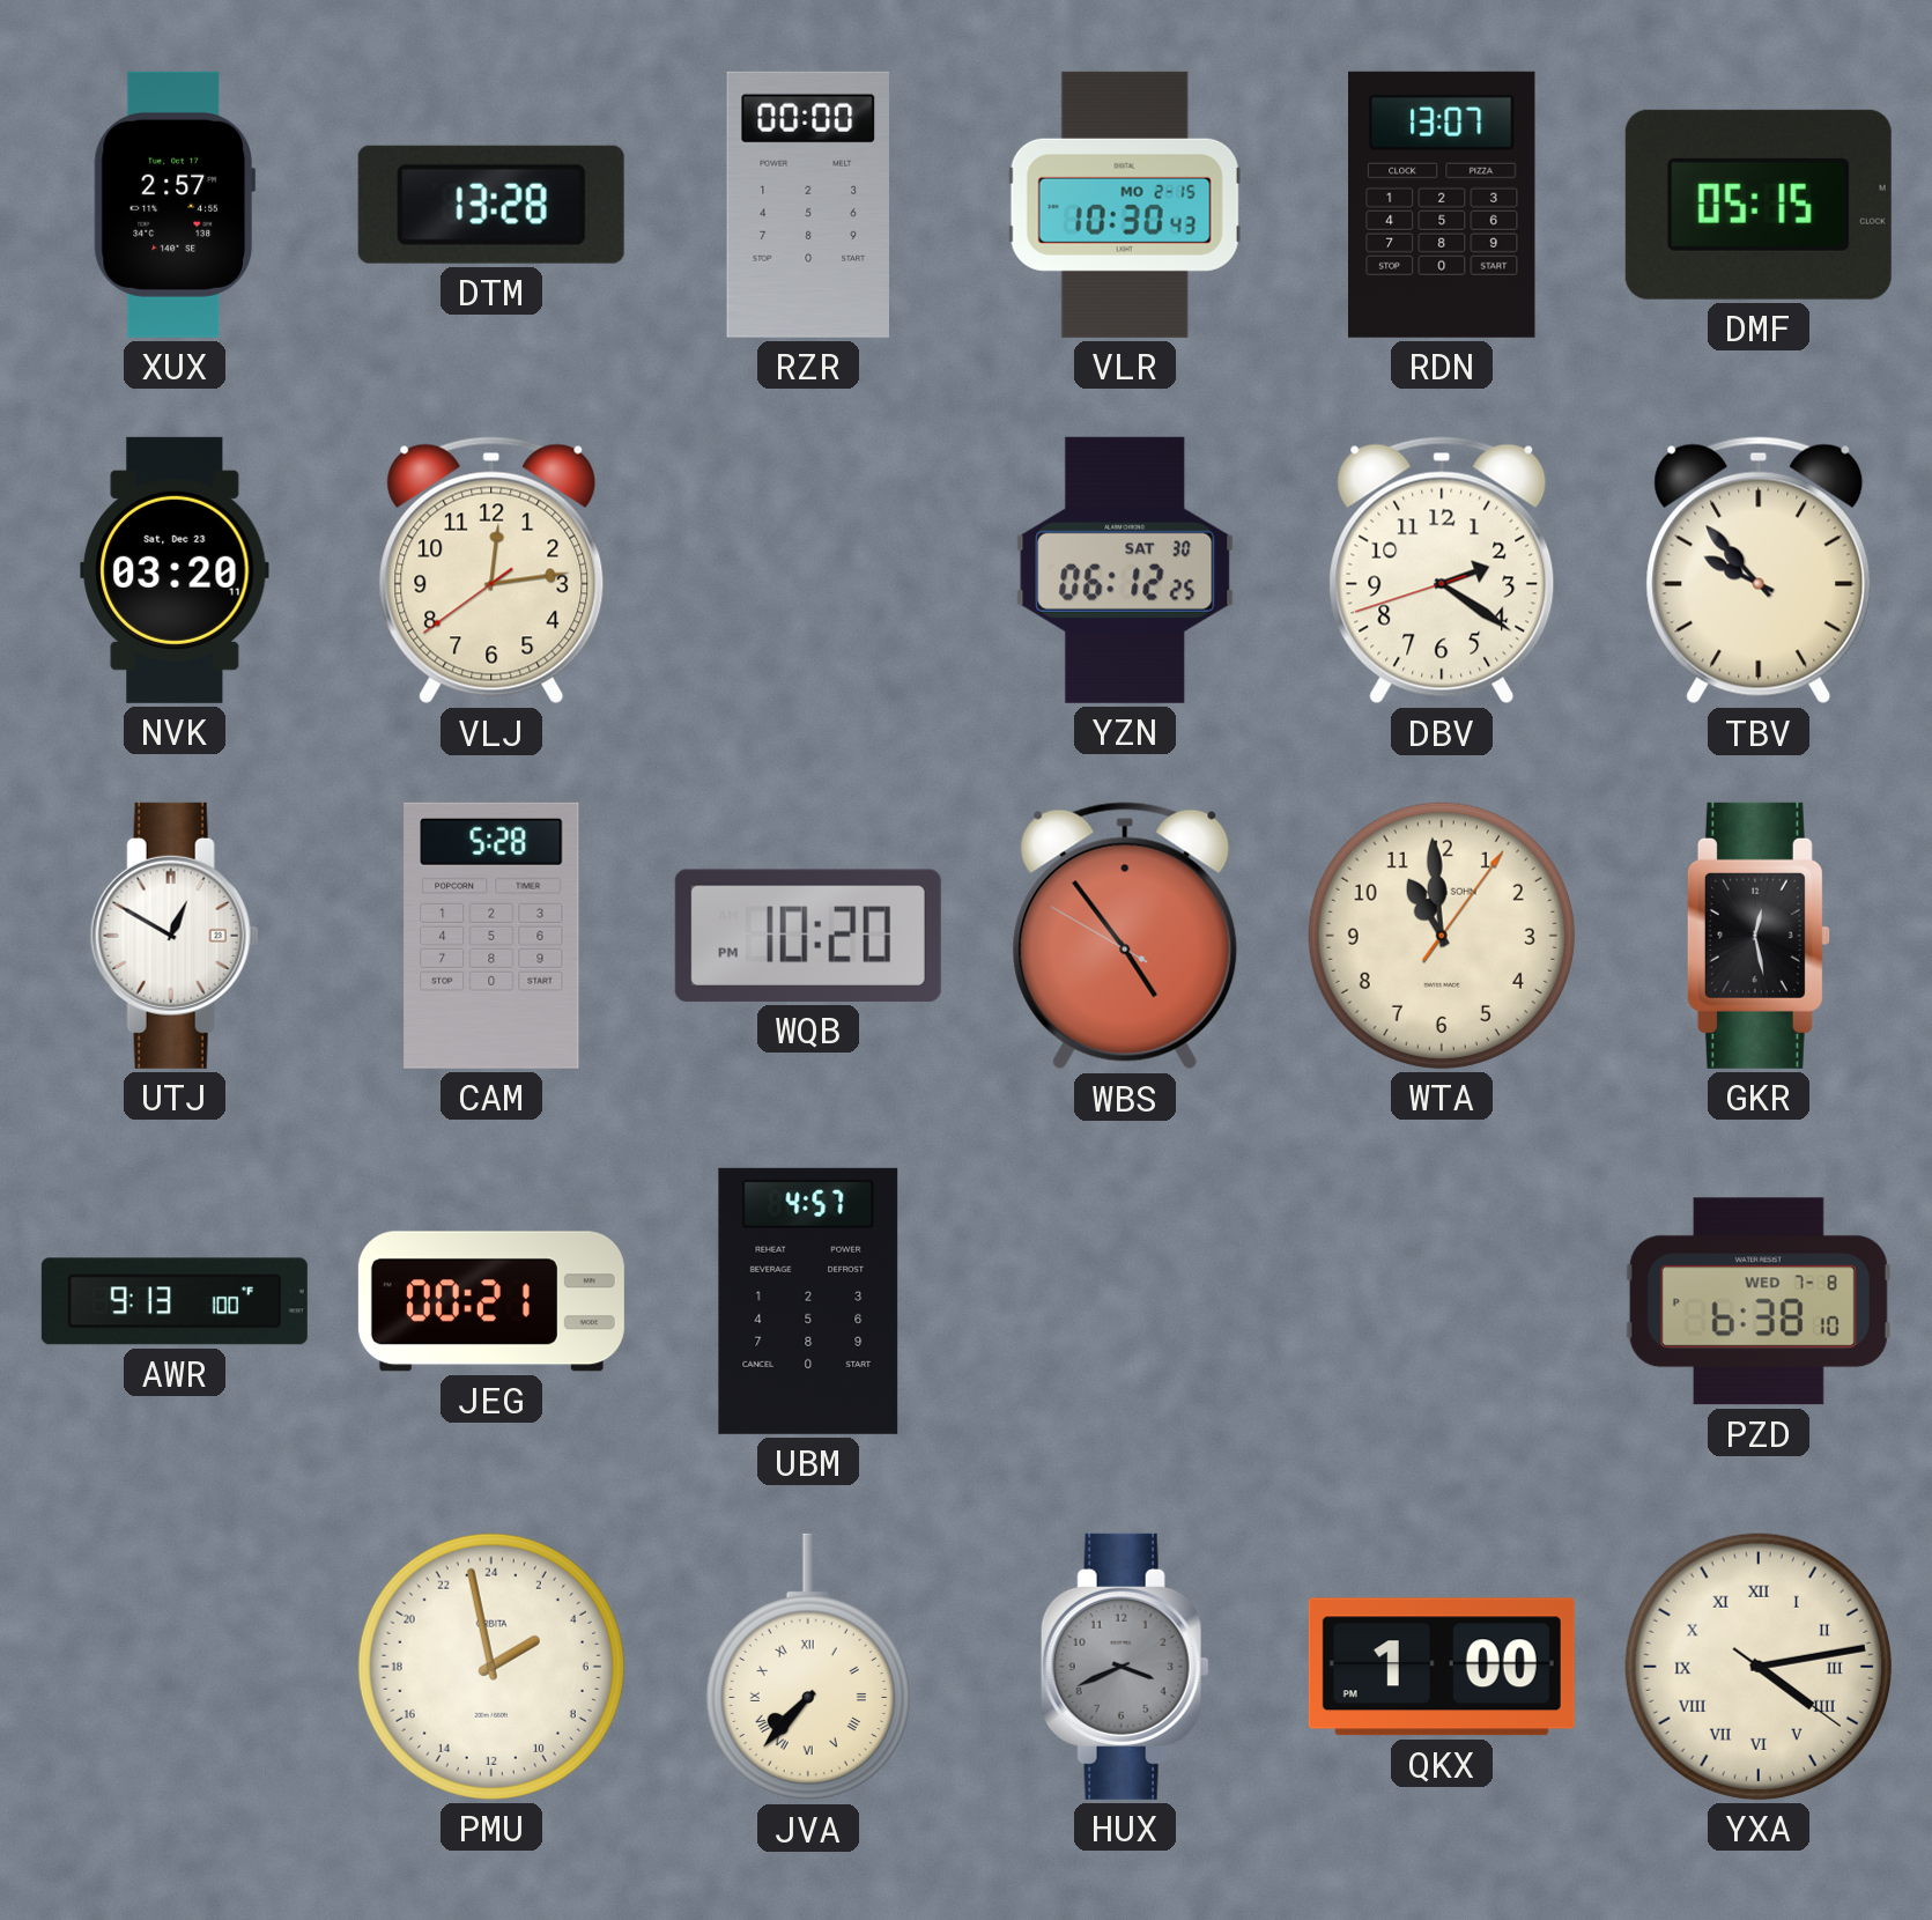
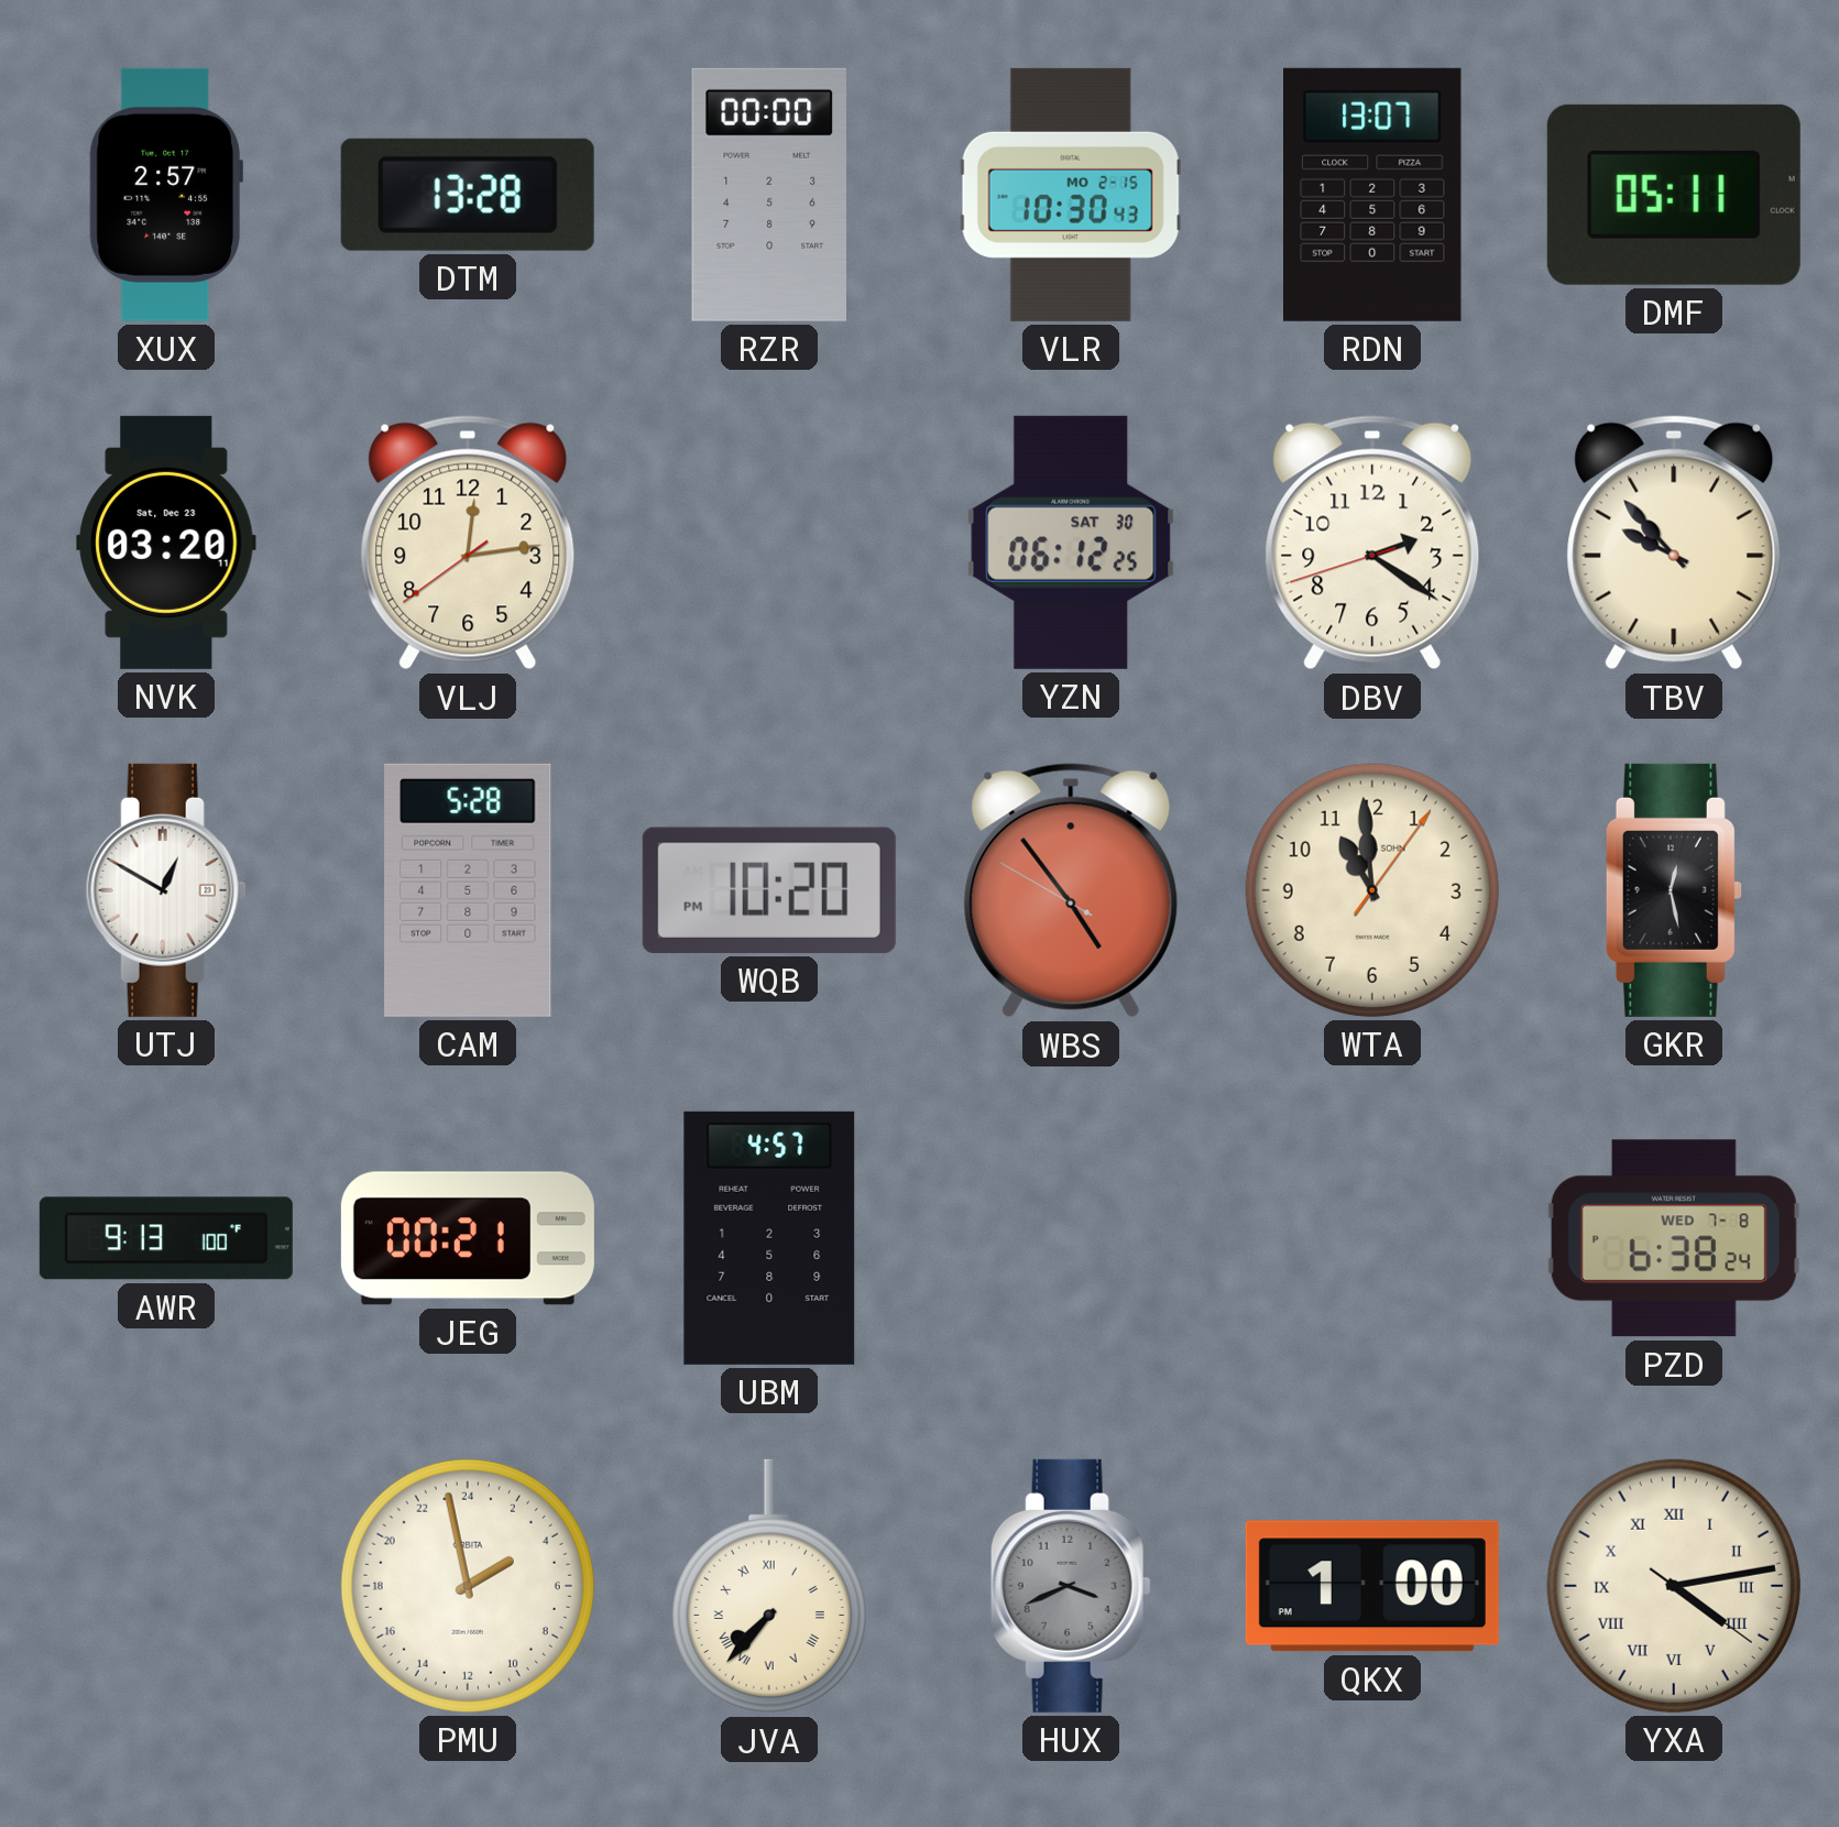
DMF: 05:15 -> 05:11
PZD: 6:38:10 PM -> 6:38:24 PM
